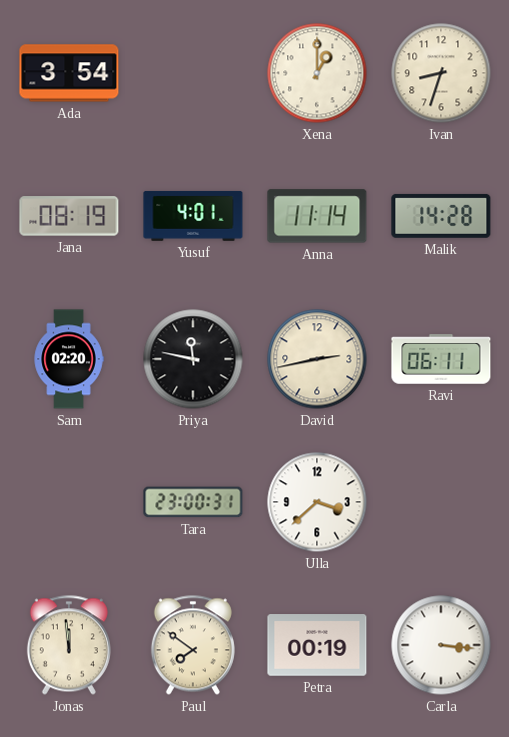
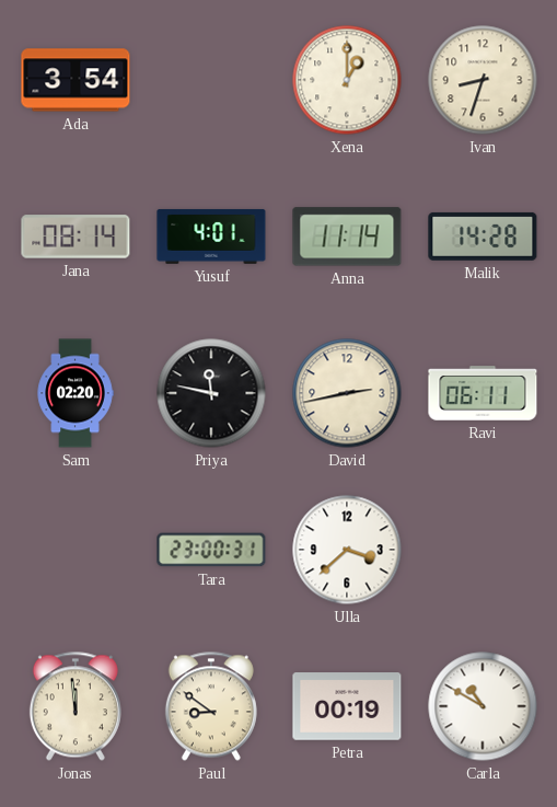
Jana: 08:19 -> 08:14
Paul: 7:51 -> 8:51
Carla: 3:16 -> 10:50
